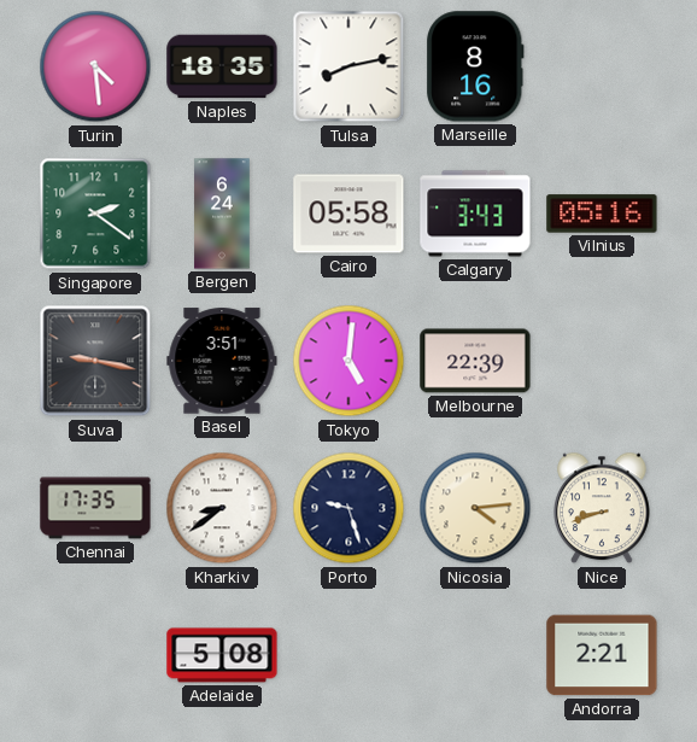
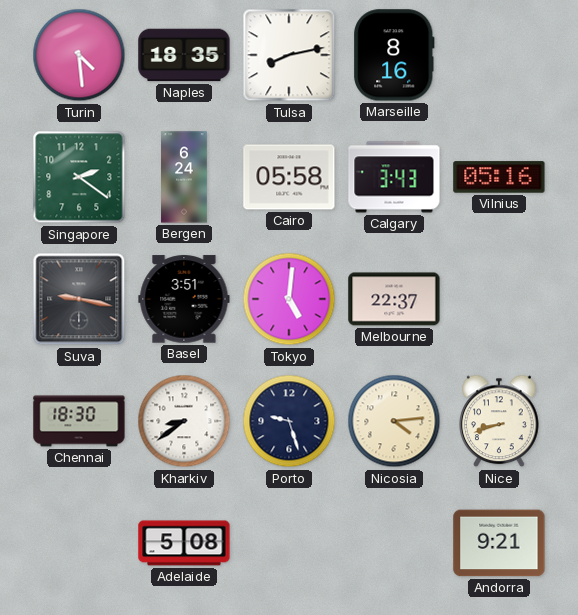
Melbourne: 22:39 -> 22:37
Chennai: 17:35 -> 18:30
Andorra: 2:21 -> 9:21
